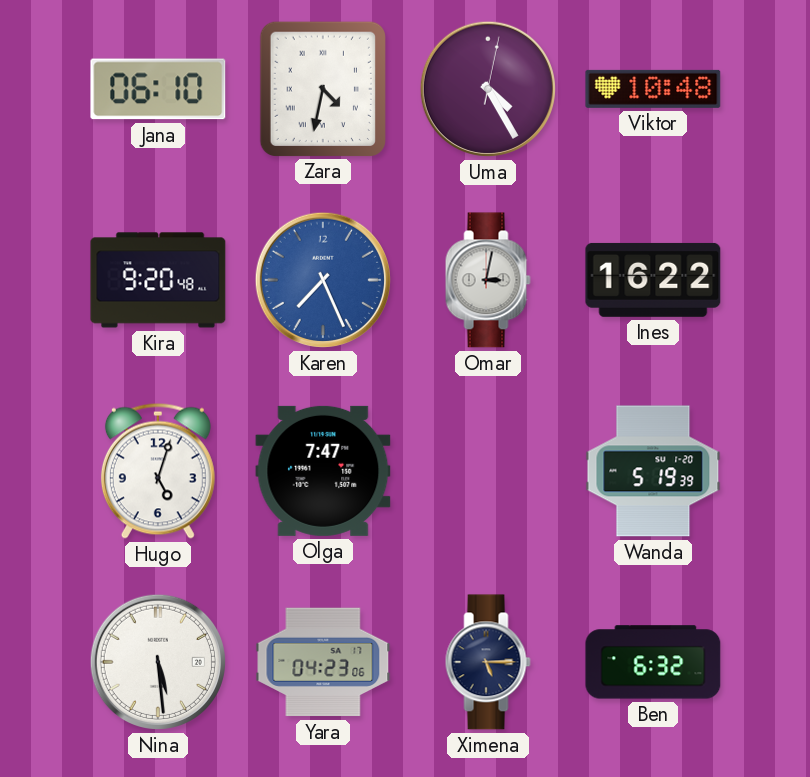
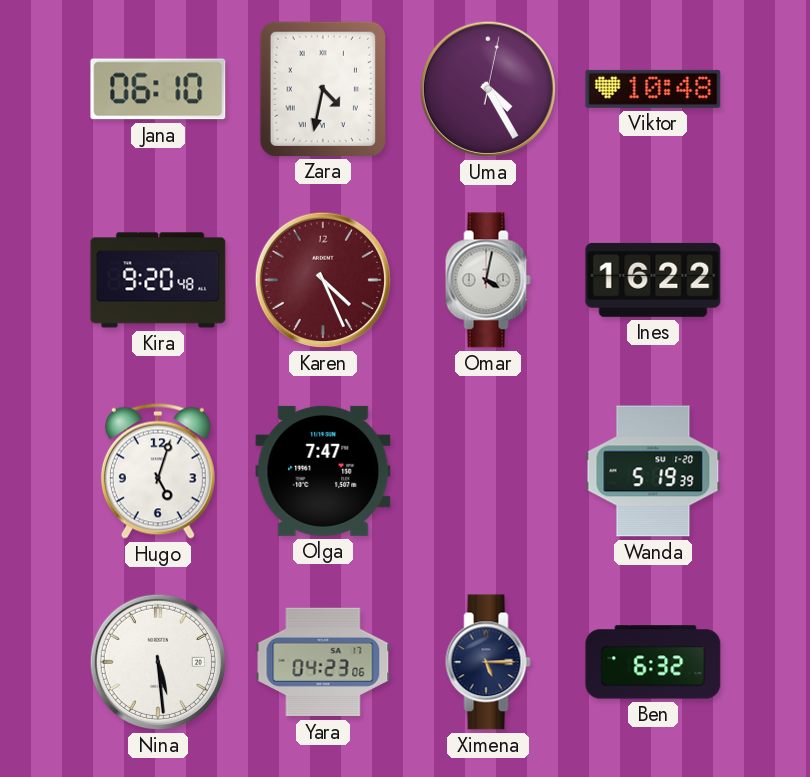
Karen: 7:26 -> 4:26
Karen dial: blue -> burgundy
Omar: 3:02 -> 4:02
